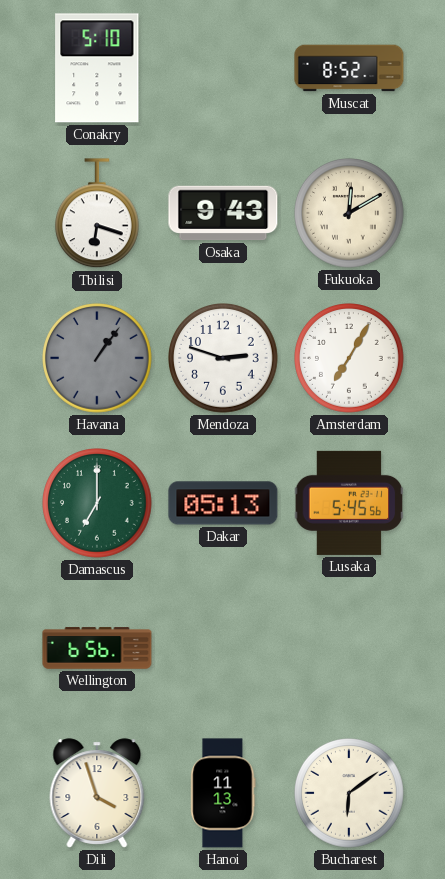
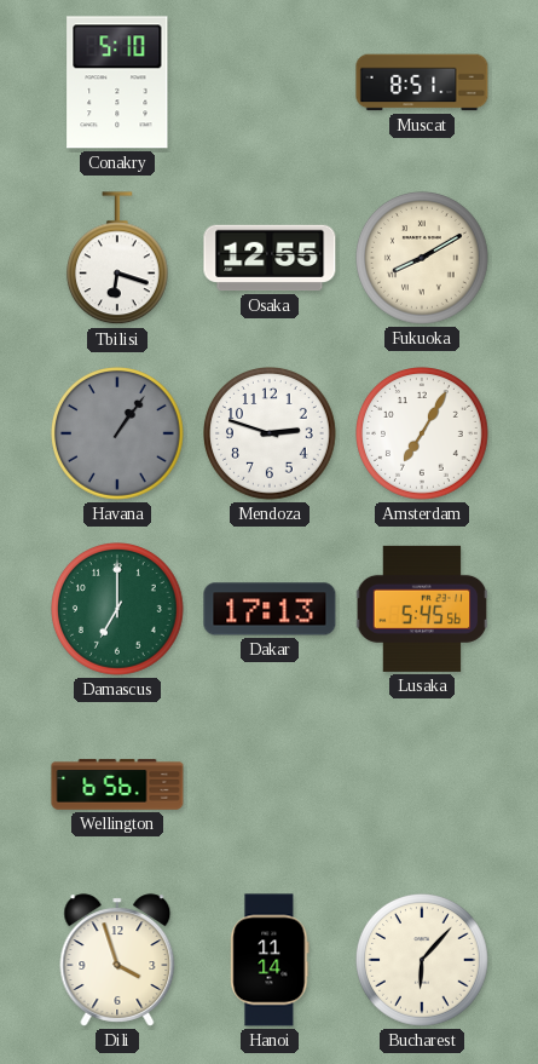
Muscat: 8:52 -> 8:51
Osaka: 9:43 -> 12:55
Fukuoka: 12:10 -> 8:10
Dakar: 05:13 -> 17:13
Hanoi: 11:13 -> 11:14
Bucharest: 6:09 -> 6:07
